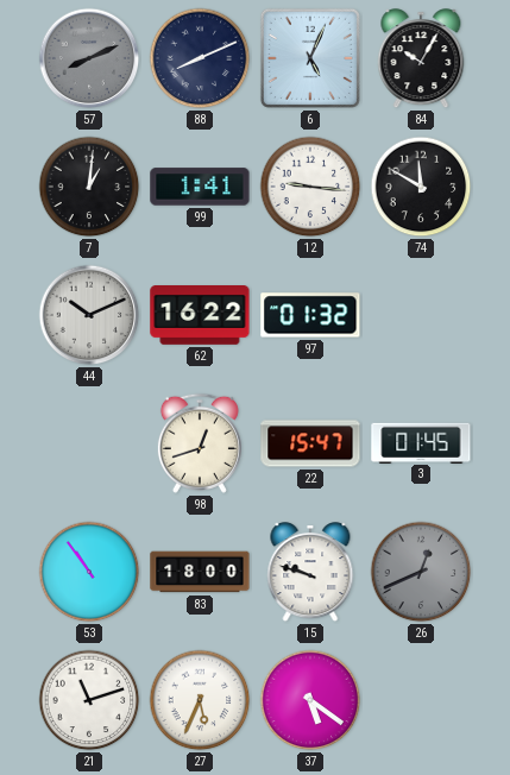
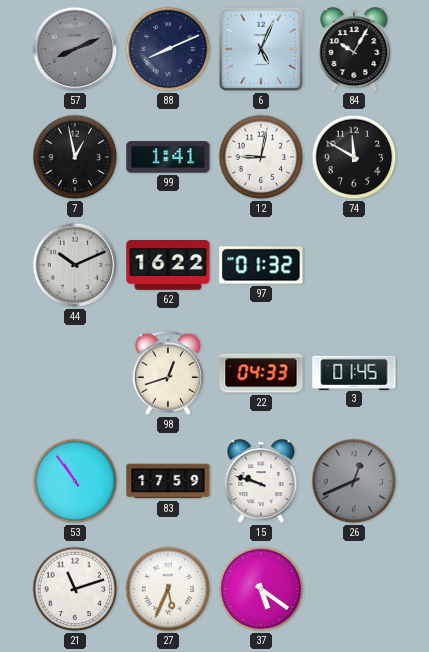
7: 1:01 -> 12:58
12: 9:16 -> 9:02
22: 15:47 -> 04:33
83: 18:00 -> 17:59
